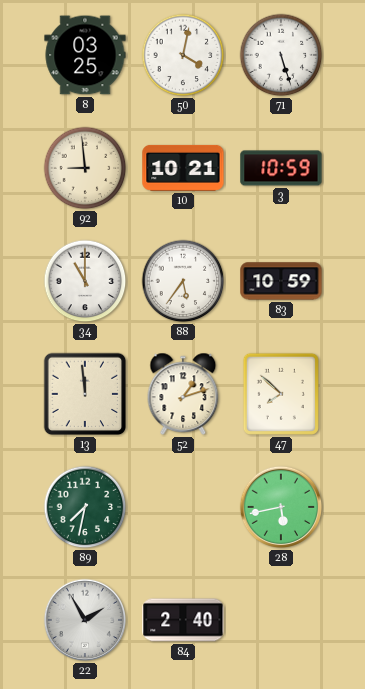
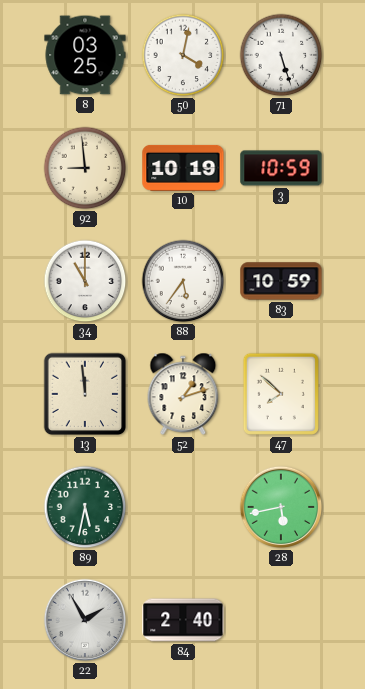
10: 10:21 -> 10:19
89: 7:32 -> 5:32
